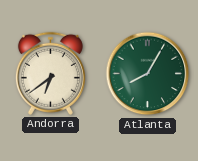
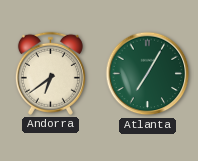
Atlanta: 8:05 -> 7:05
